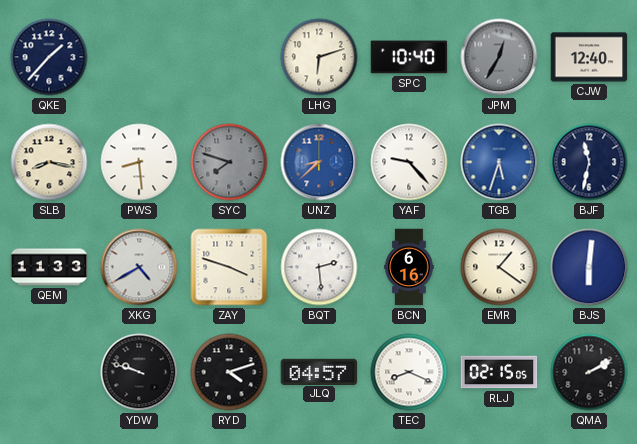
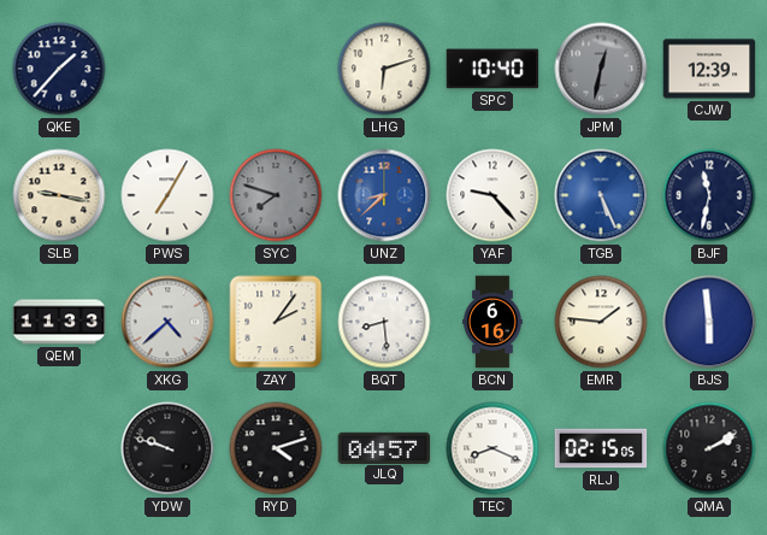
JPM: 12:35 -> 12:32
CJW: 12:40 -> 12:39
SLB: 8:17 -> 9:17
PWS: 8:29 -> 7:05
TGB: 5:33 -> 5:26
XKG: 4:40 -> 4:38
ZAY: 3:48 -> 2:06
BQT: 2:29 -> 8:29
EMR: 1:21 -> 1:46
BJS: 6:01 -> 5:59
